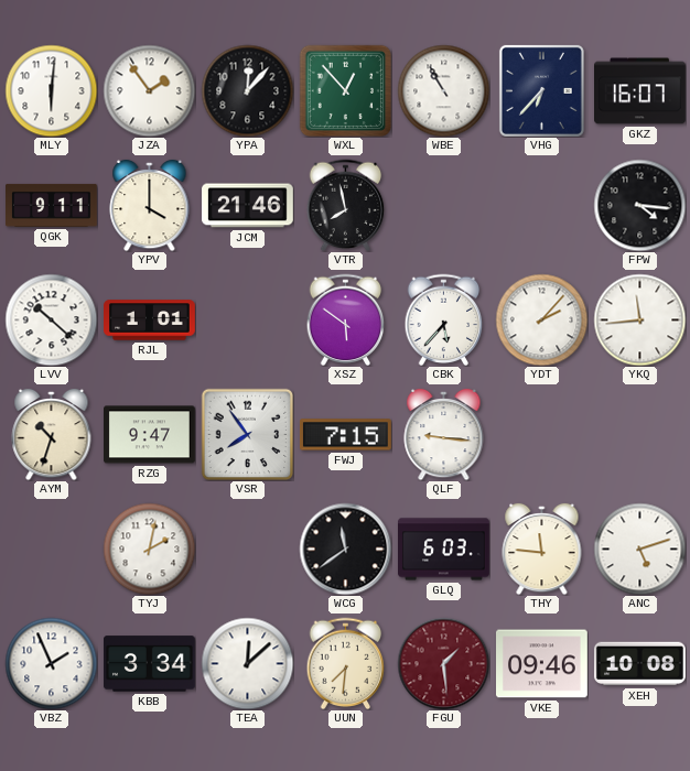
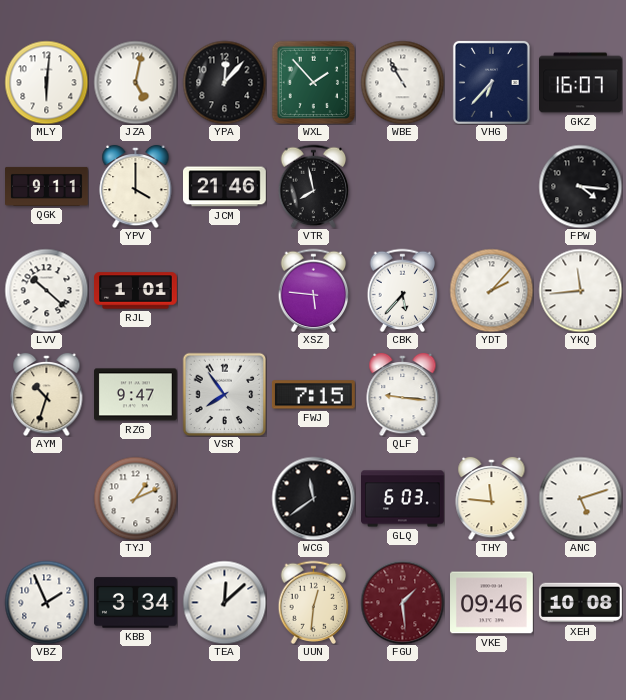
JZA: 1:54 -> 5:02
WXL: 12:53 -> 1:53
XSZ: 5:51 -> 5:46
TYJ: 2:02 -> 1:11
UUN: 7:31 -> 12:31
